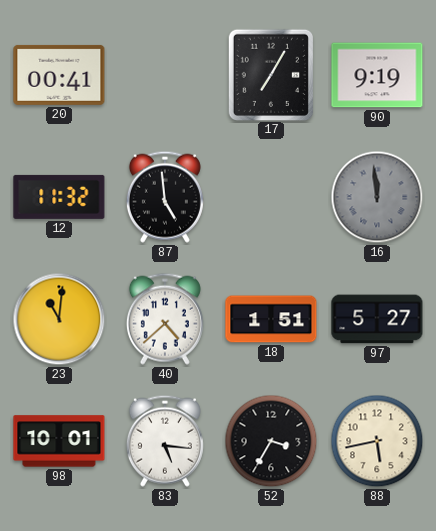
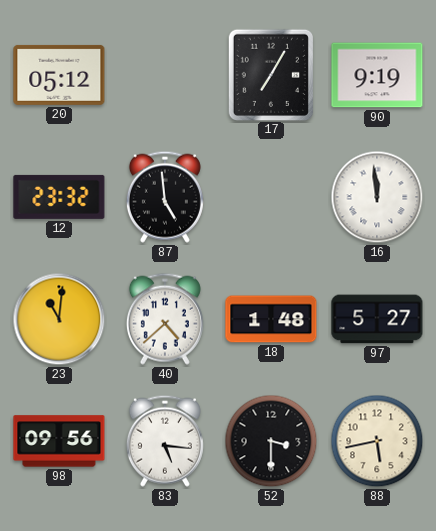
20: 00:41 -> 05:12
12: 11:32 -> 23:32
16 dial: grey -> white
18: 1:51 -> 1:48
98: 10:01 -> 09:56
52: 3:35 -> 3:30
